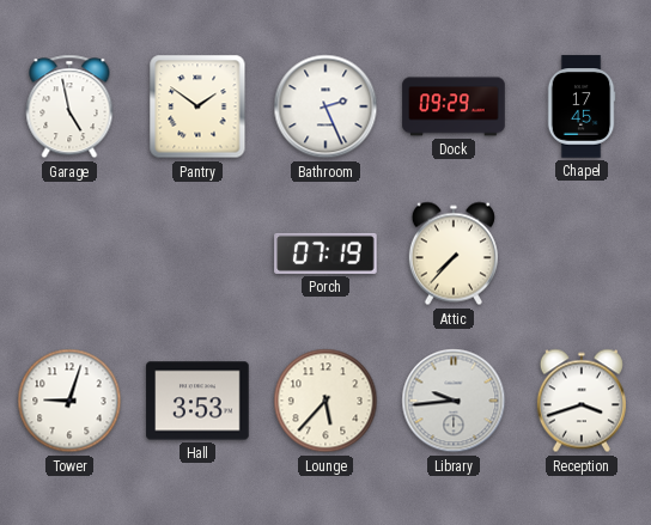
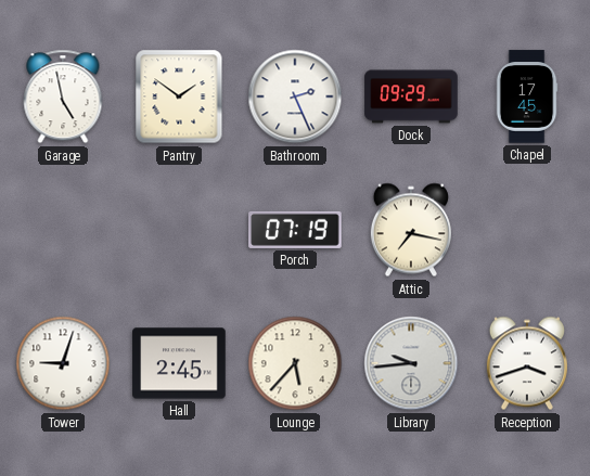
Attic: 7:37 -> 7:17
Hall: 3:53 -> 2:45
